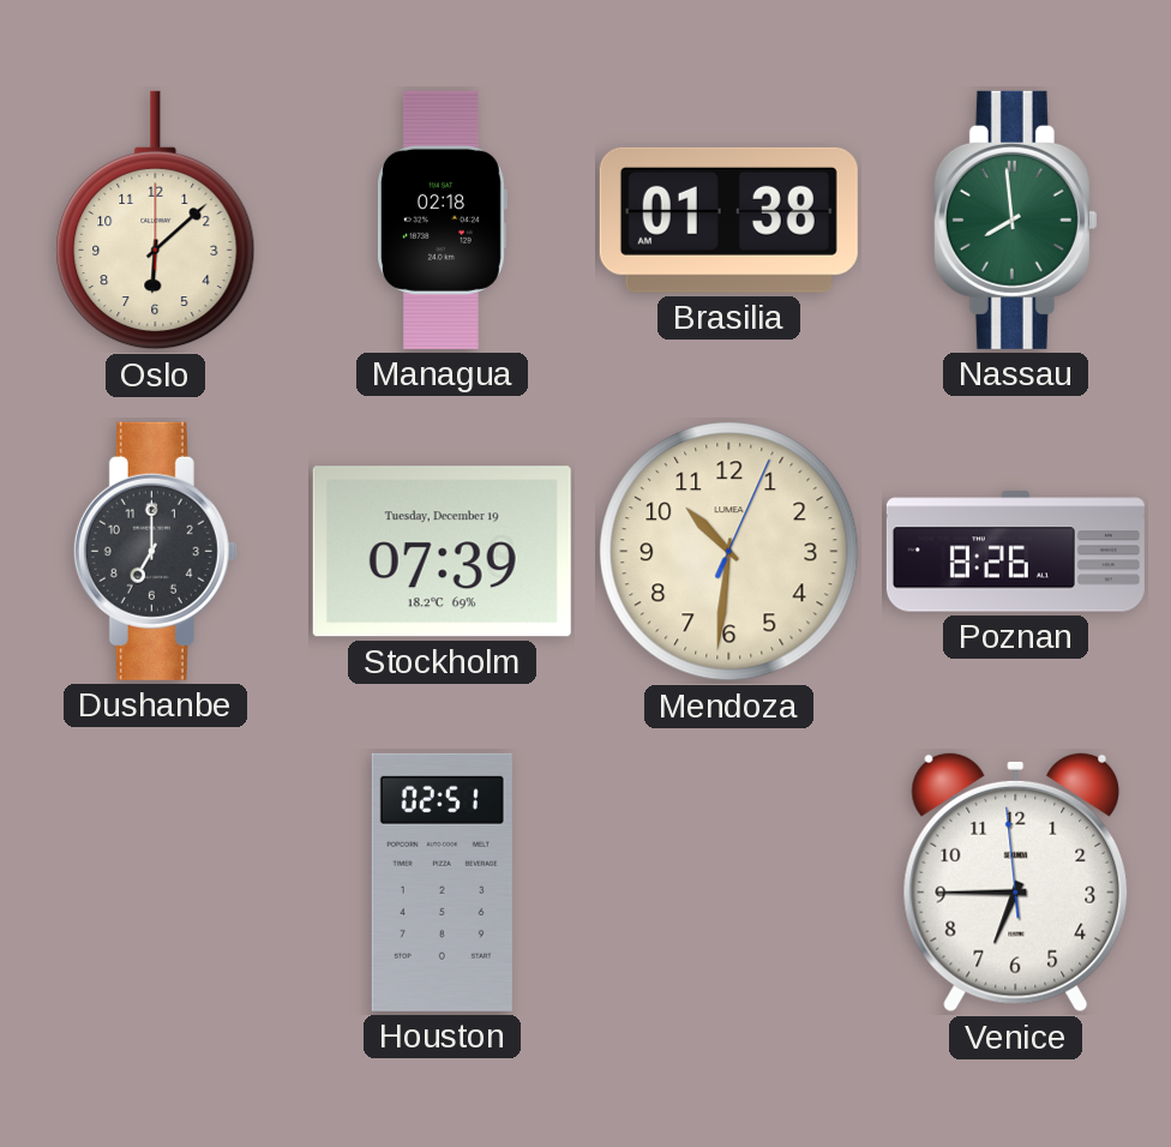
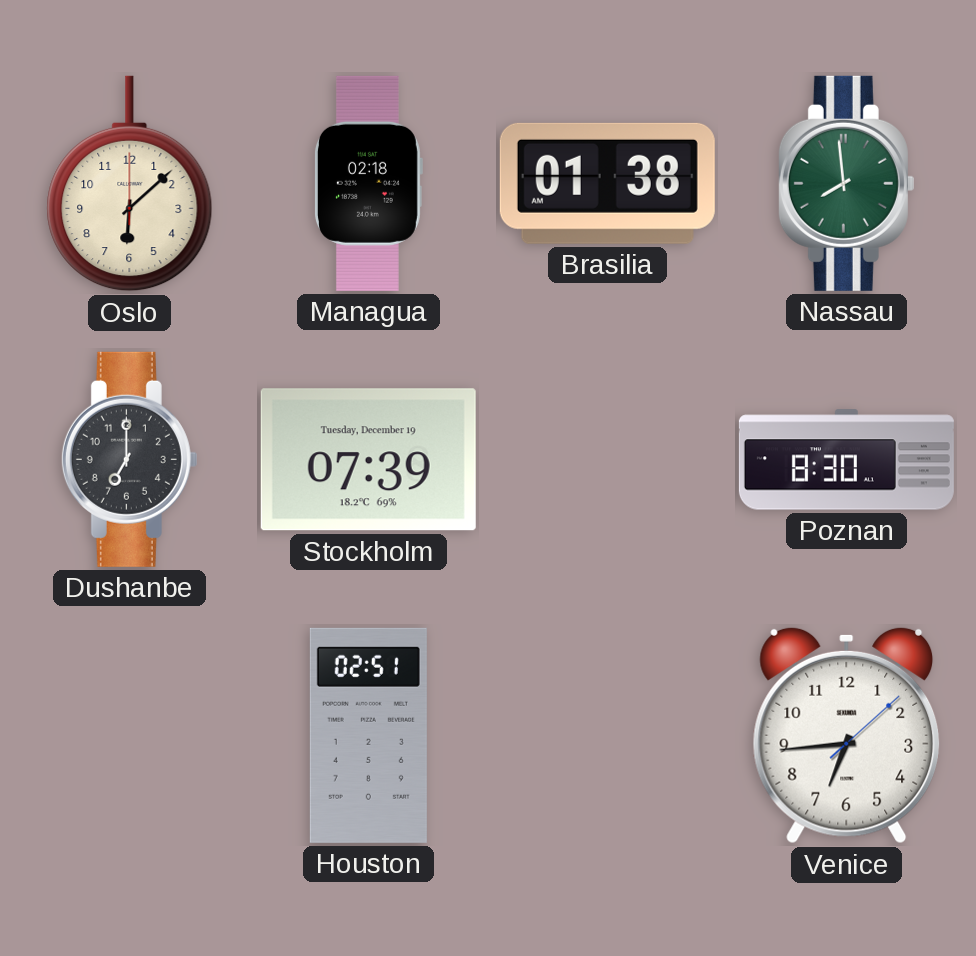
Mendoza: 10:31 -> none
Poznan: 8:26 -> 8:30
Venice: 6:44:59 -> 6:44:08
